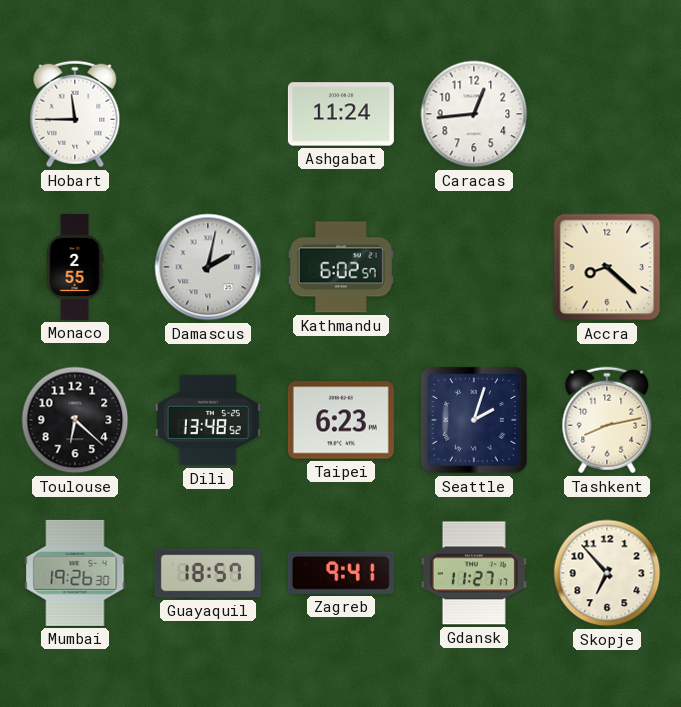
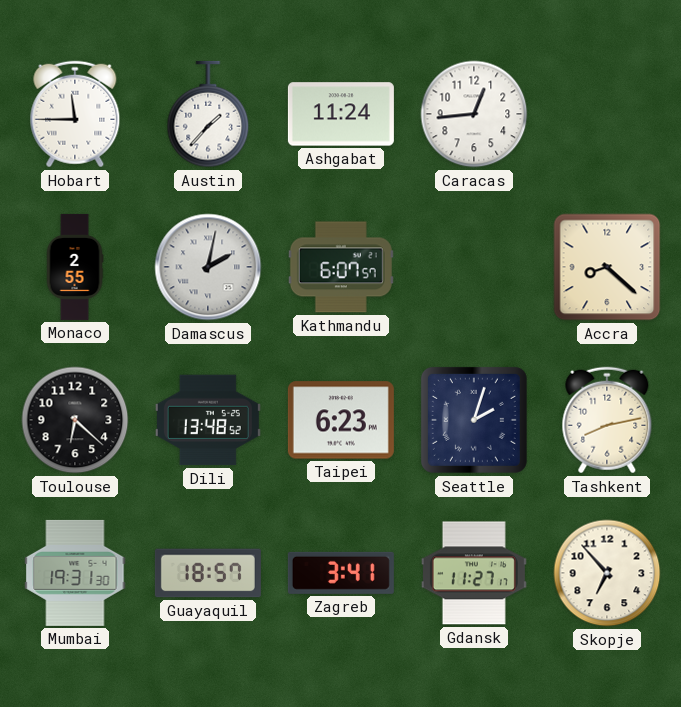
Austin: none -> 1:37
Kathmandu: 6:02 -> 6:07
Mumbai: 19:26 -> 19:31
Zagreb: 9:41 -> 3:41
